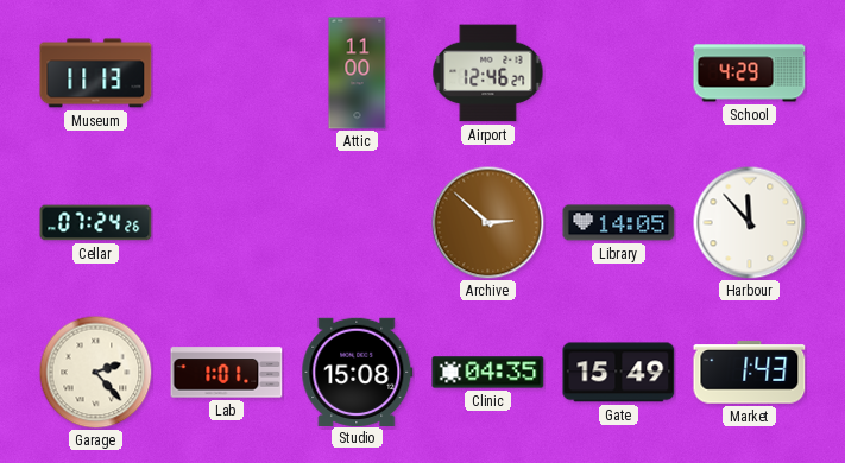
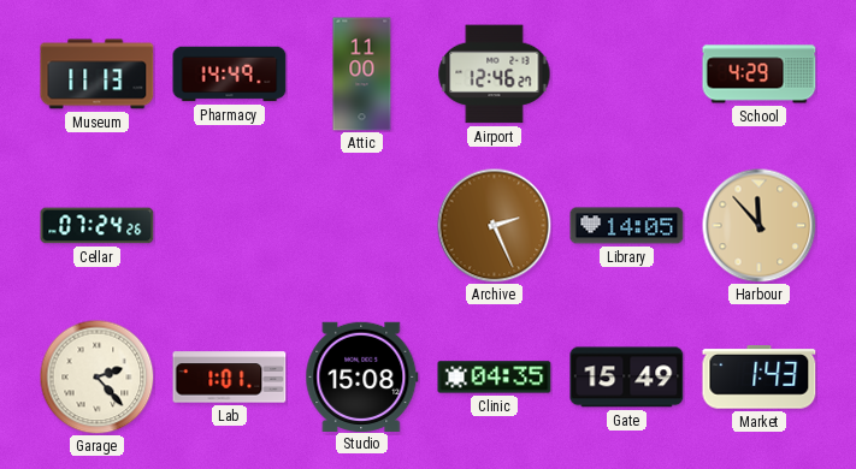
Pharmacy: none -> 14:49
Archive: 2:52 -> 2:26
Harbour dial: white -> champagne
